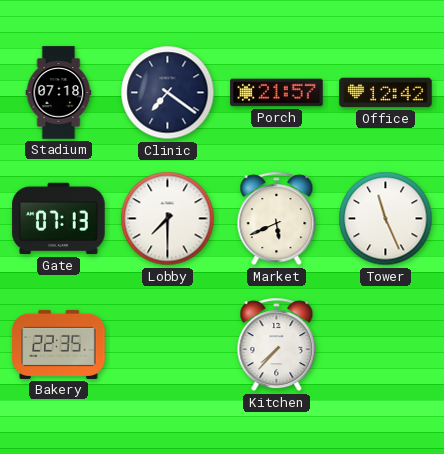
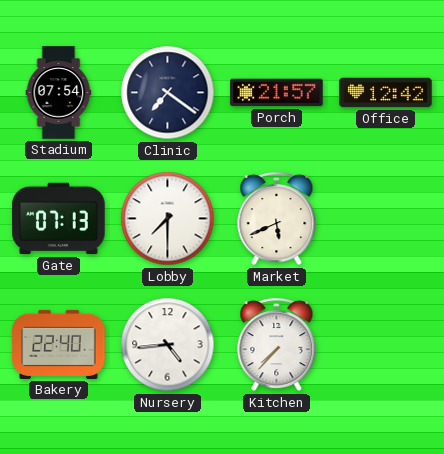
Stadium: 07:18 -> 07:54
Tower: 11:26 -> none
Bakery: 22:35 -> 22:40
Nursery: none -> 4:44
